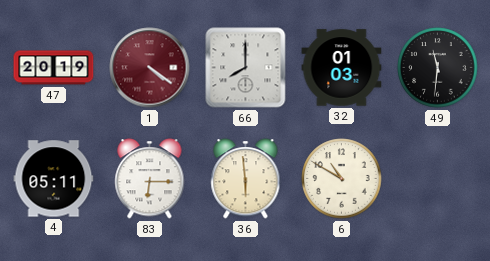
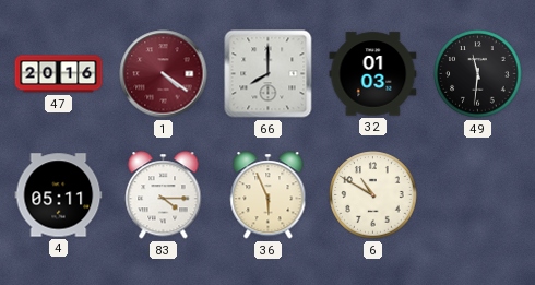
47: 20:19 -> 20:16
83: 6:15 -> 4:15
36: 5:59 -> 5:56
